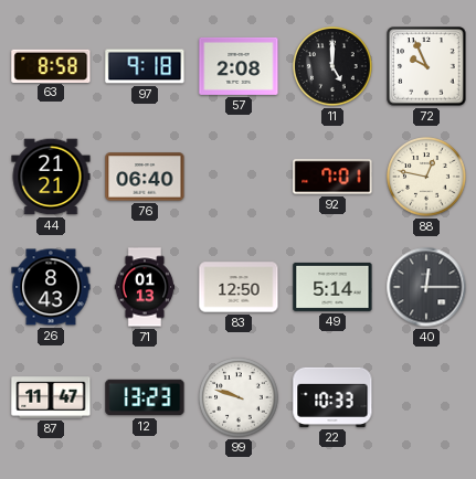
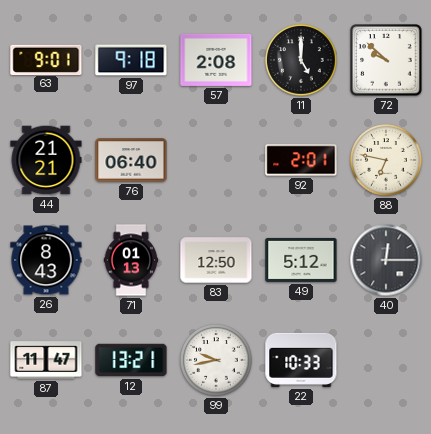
63: 8:58 -> 9:01
72: 9:56 -> 9:52
92: 7:01 -> 2:01
88: 12:47 -> 6:47
49: 5:14 -> 5:12
12: 13:23 -> 13:21
99: 9:48 -> 9:43
